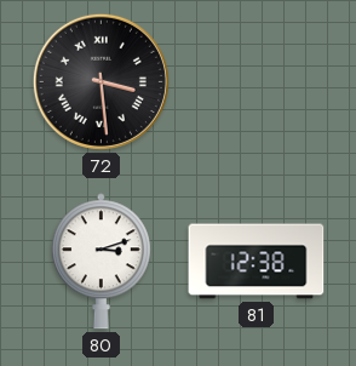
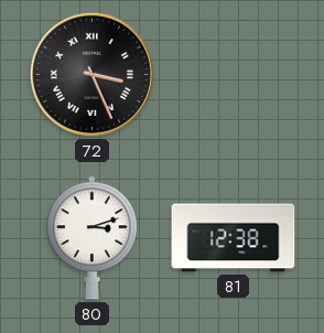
72: 3:29 -> 3:26
